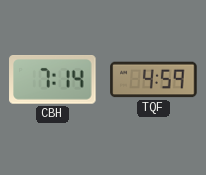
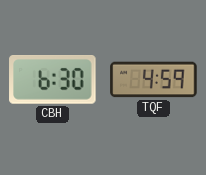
CBH: 7:14 -> 6:30
